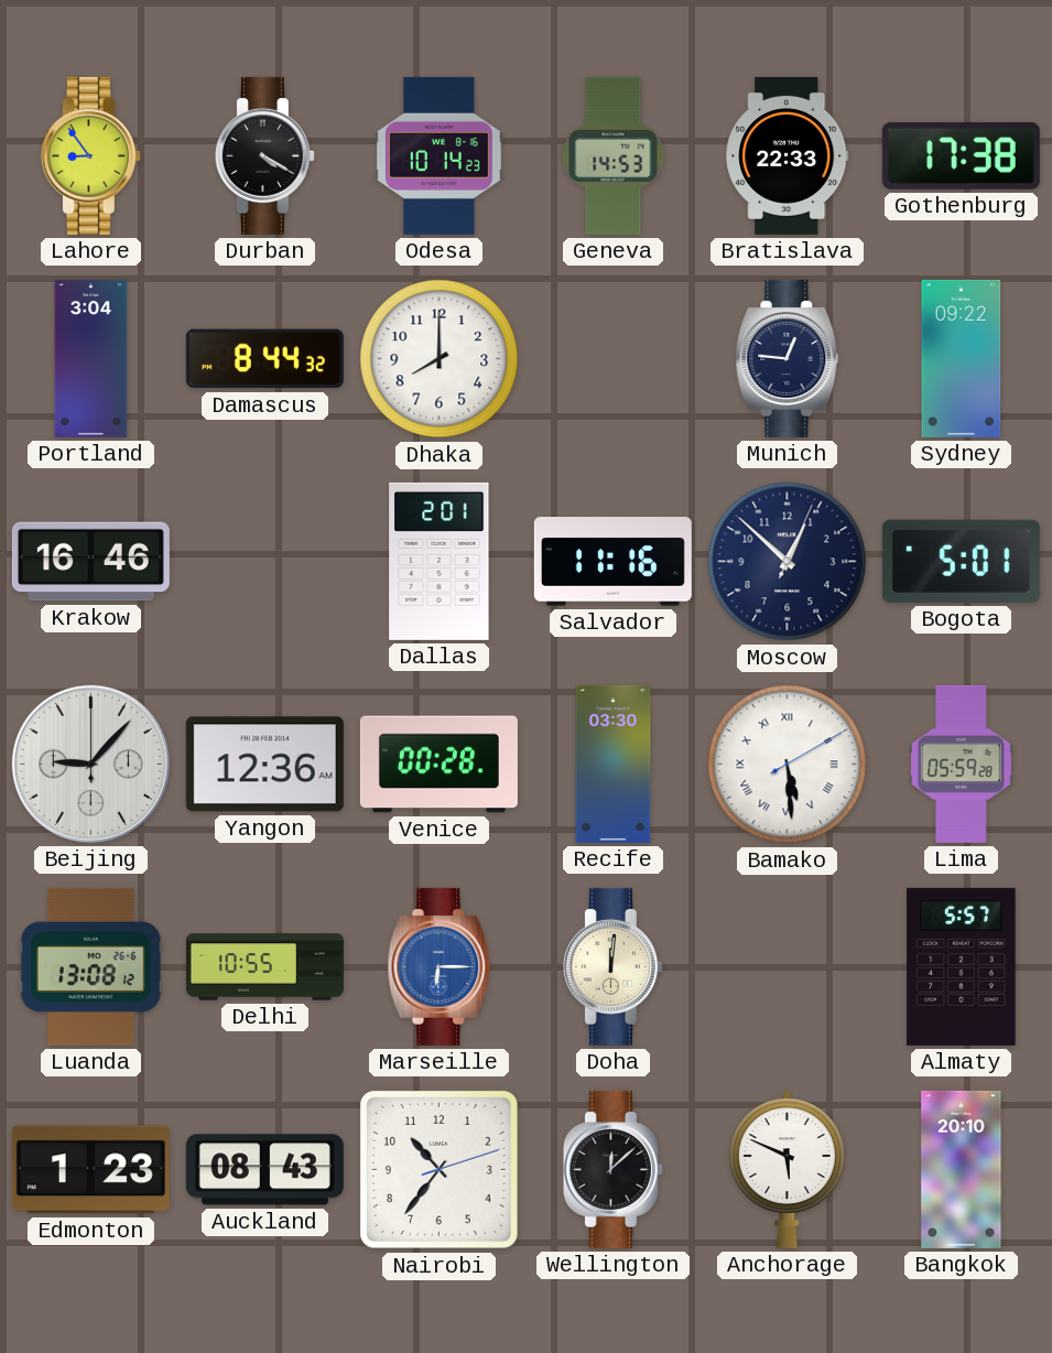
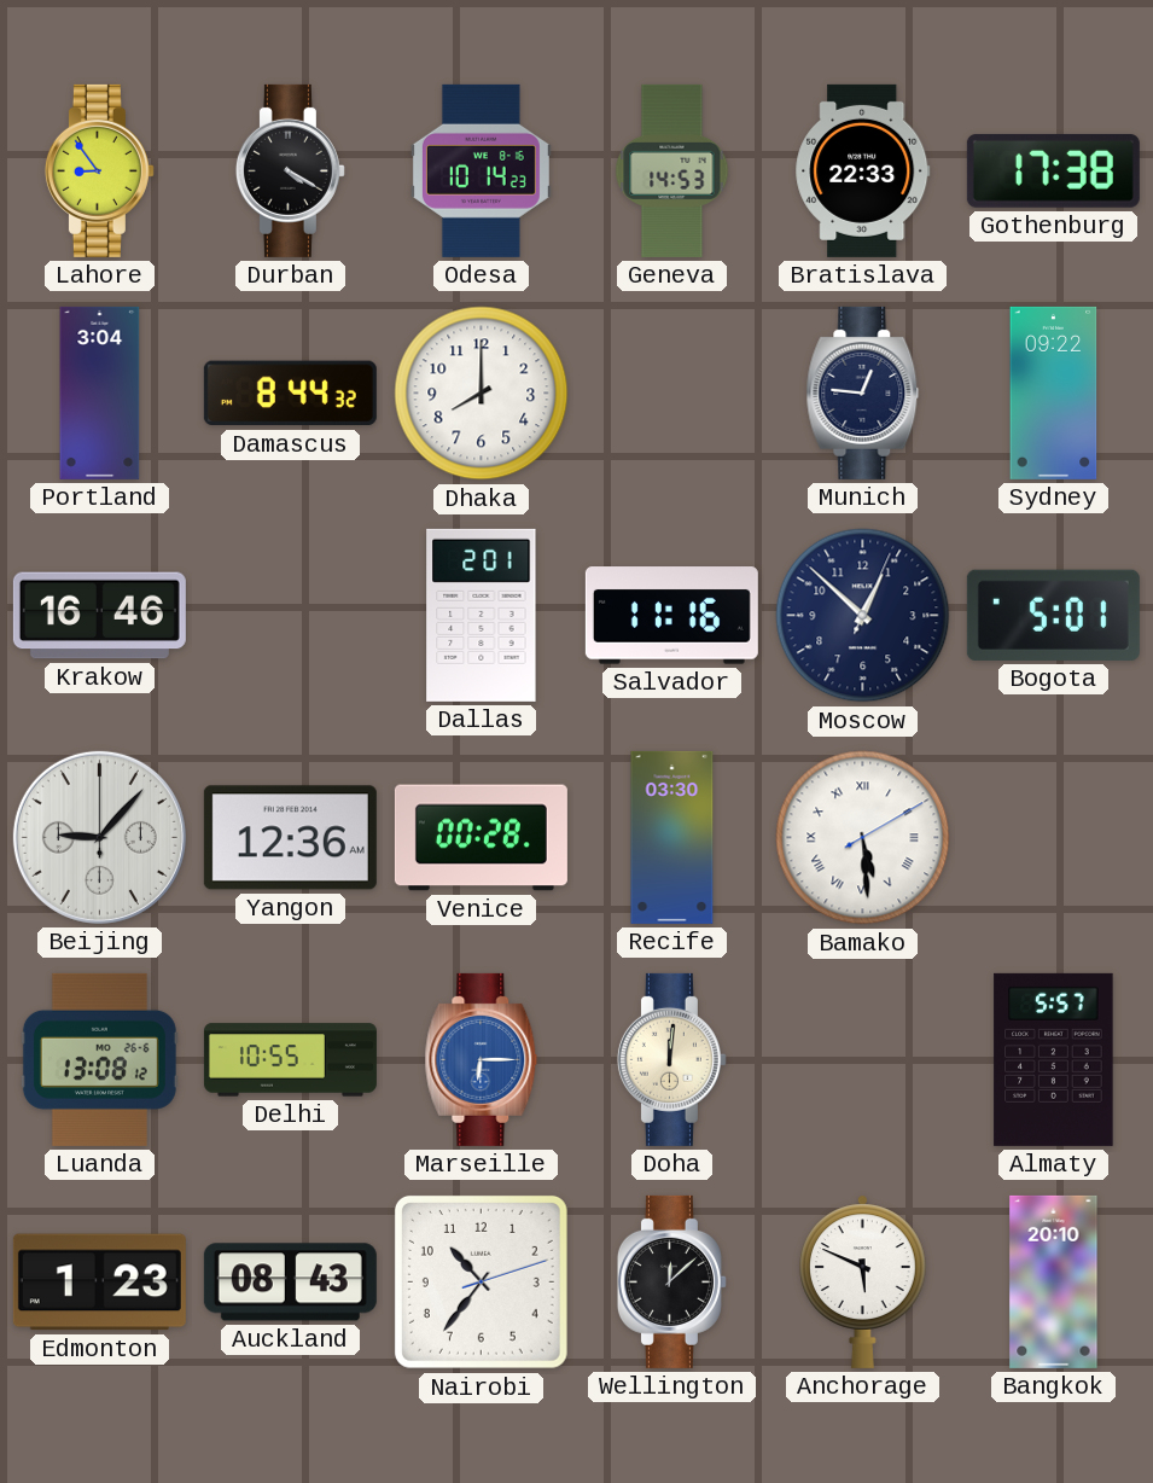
Lima: 05:59 -> none
